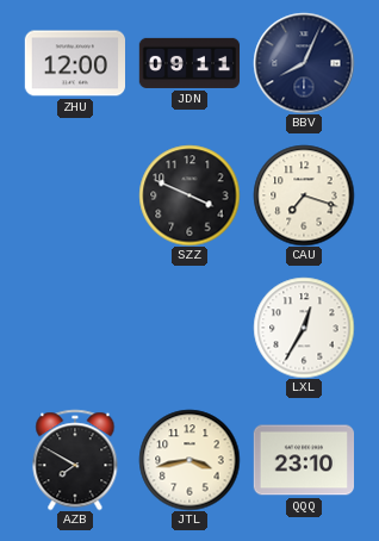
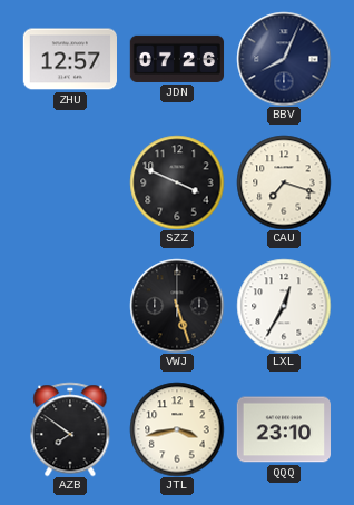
ZHU: 12:00 -> 12:57
JDN: 09:11 -> 07:26
VWJ: none -> 5:27
AZB: 7:50 -> 7:51
